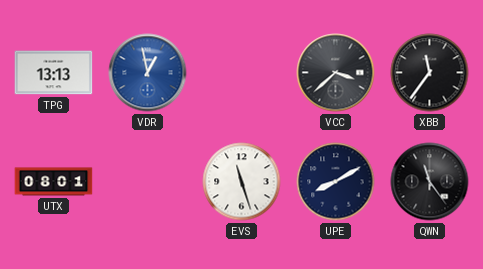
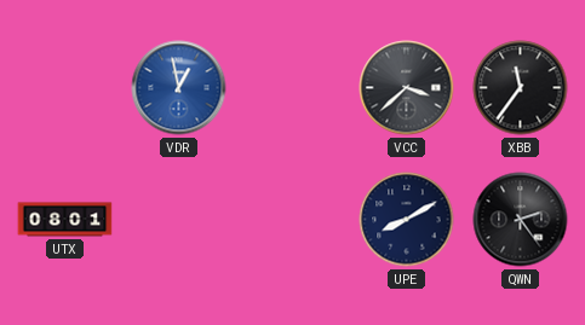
TPG: 13:13 -> none
EVS: 11:27 -> none
QWN: 11:24 -> 2:24
